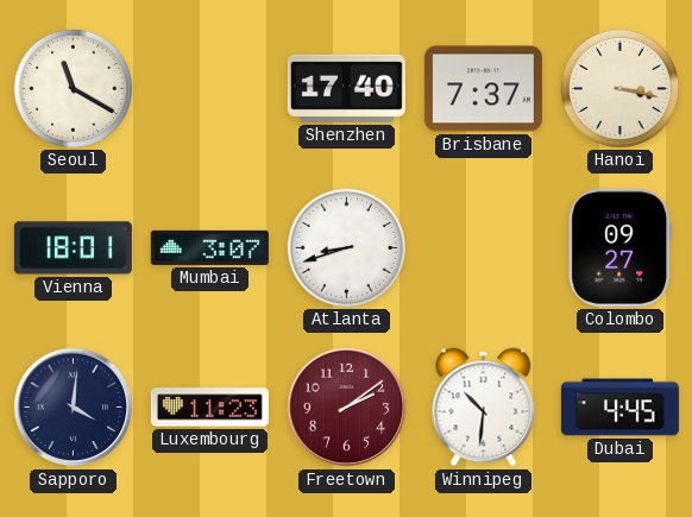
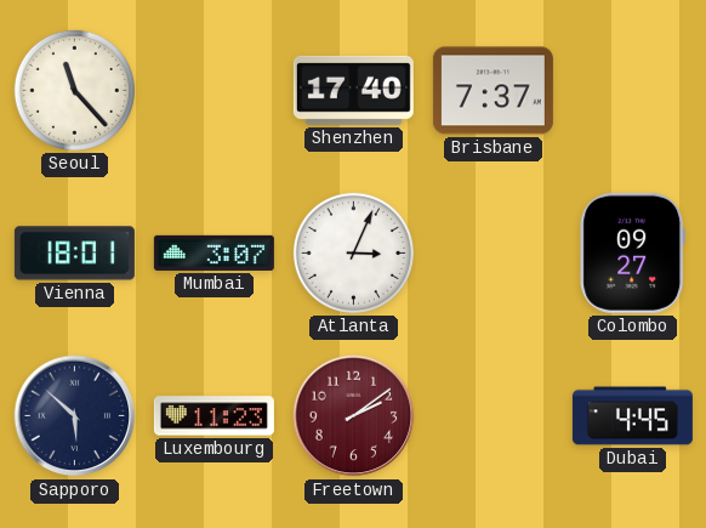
Seoul: 11:20 -> 11:23
Hanoi: 3:17 -> none
Atlanta: 8:42 -> 3:04
Sapporo: 4:01 -> 5:52
Winnipeg: 10:31 -> none
